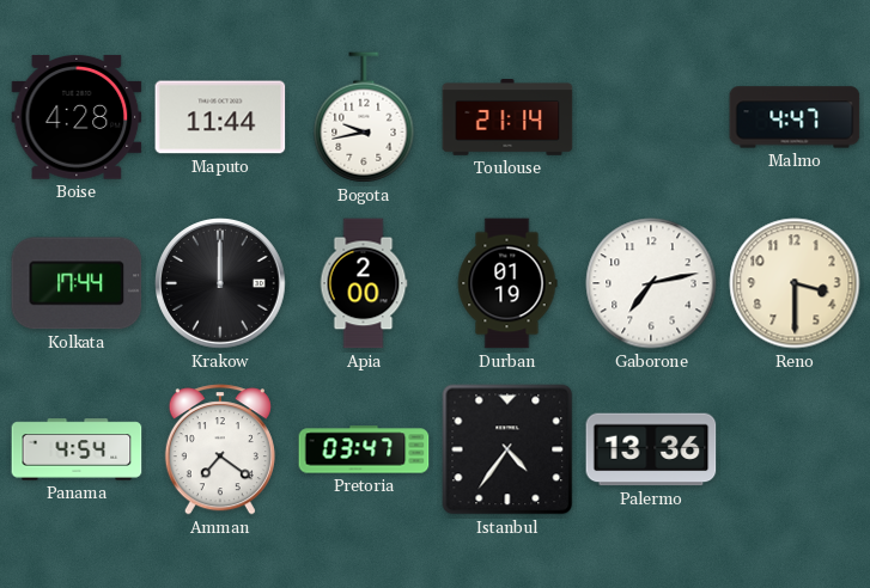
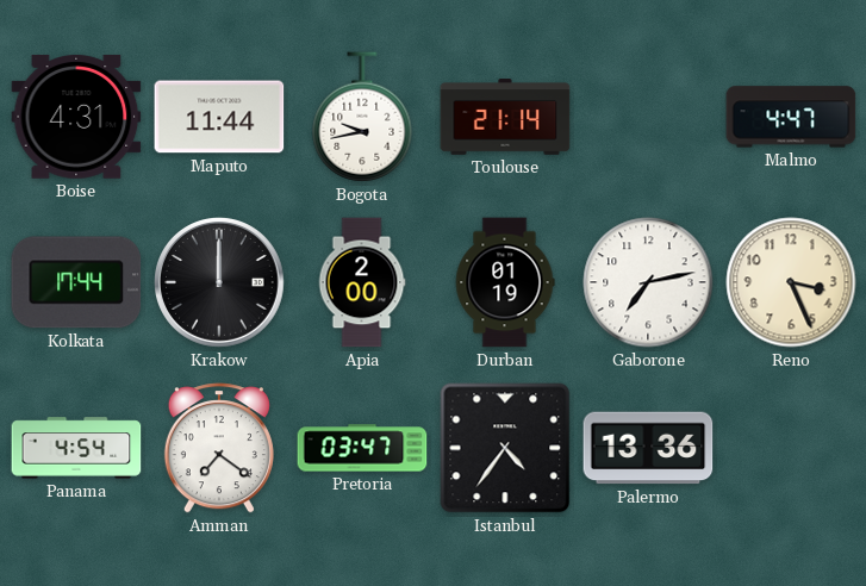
Boise: 4:28 -> 4:31
Reno: 3:30 -> 3:26
